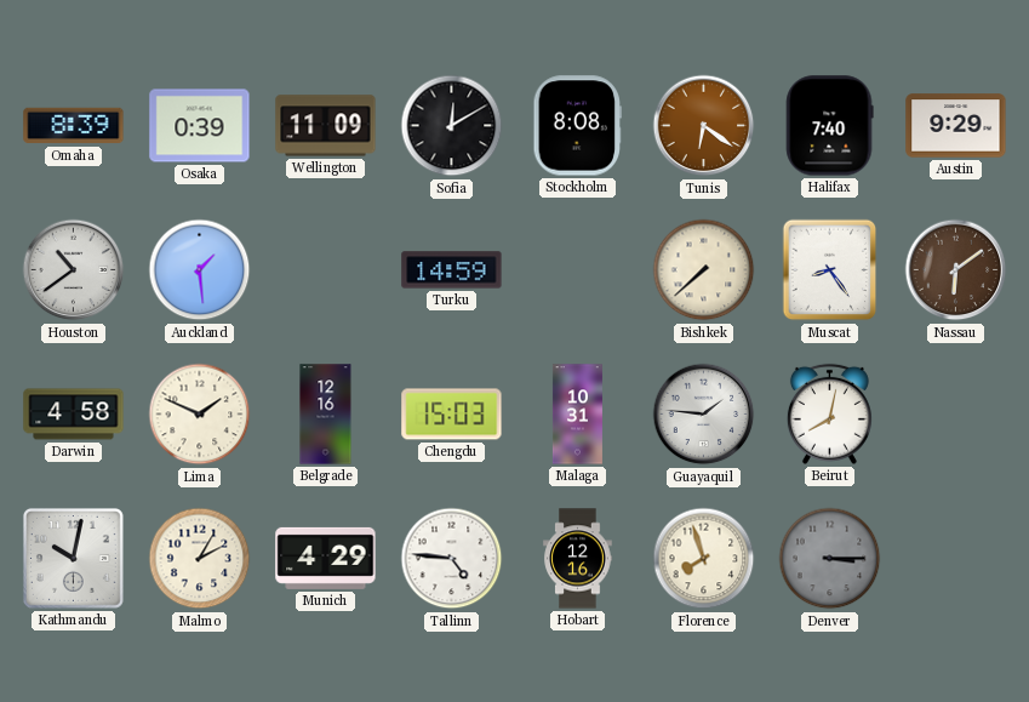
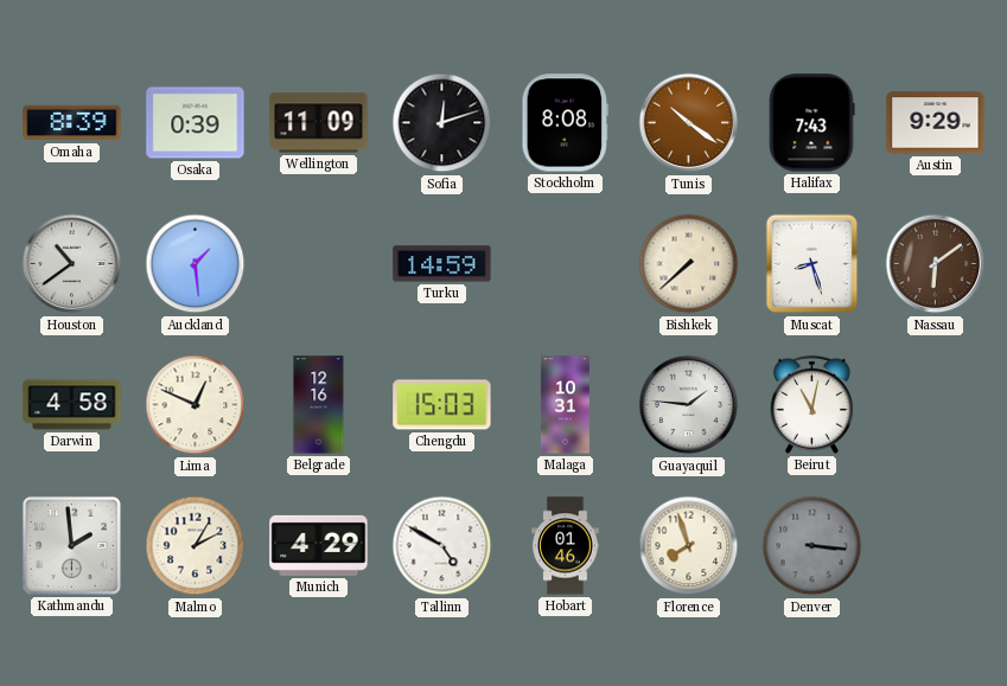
Sofia: 12:10 -> 12:12
Tunis: 6:21 -> 10:21
Halifax: 7:40 -> 7:43
Muscat: 8:24 -> 8:27
Lima: 1:49 -> 12:49
Beirut: 8:02 -> 11:02
Kathmandu: 10:02 -> 1:59
Tallinn: 4:46 -> 4:50
Hobart: 12:16 -> 01:46
Denver: 3:15 -> 3:16
